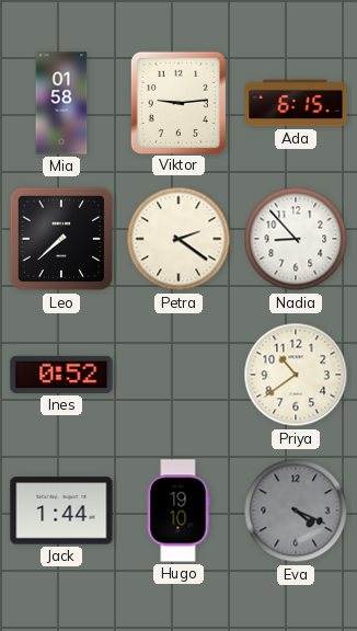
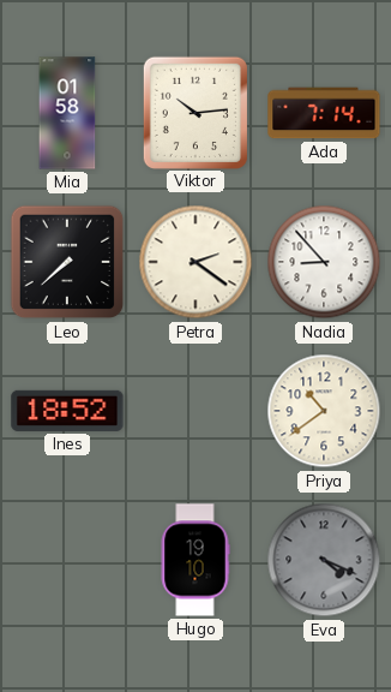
Viktor: 9:14 -> 10:14
Ada: 6:15 -> 7:14
Ines: 0:52 -> 18:52
Jack: 1:44 -> none
